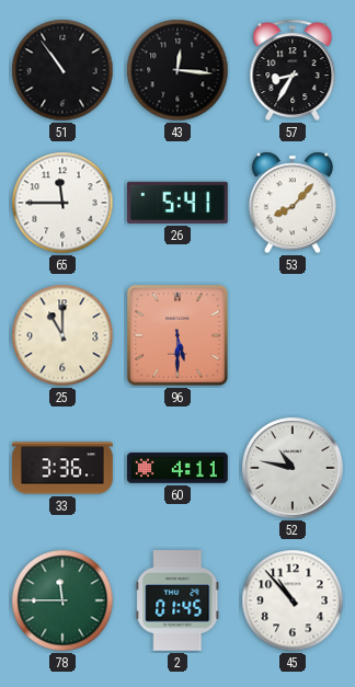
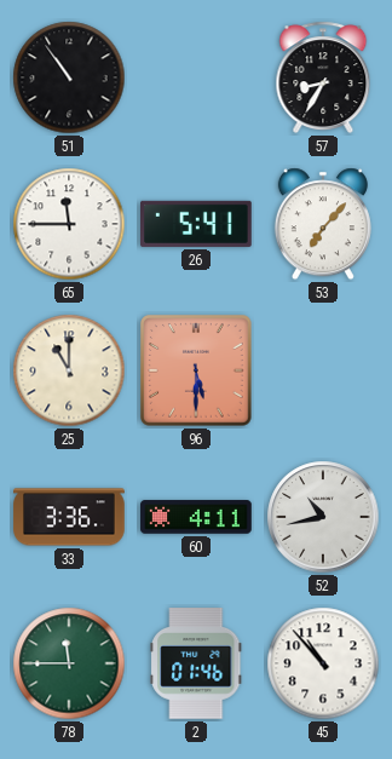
43: 12:16 -> none
53: 8:07 -> 7:07
52: 10:47 -> 10:43
2: 01:45 -> 01:46
